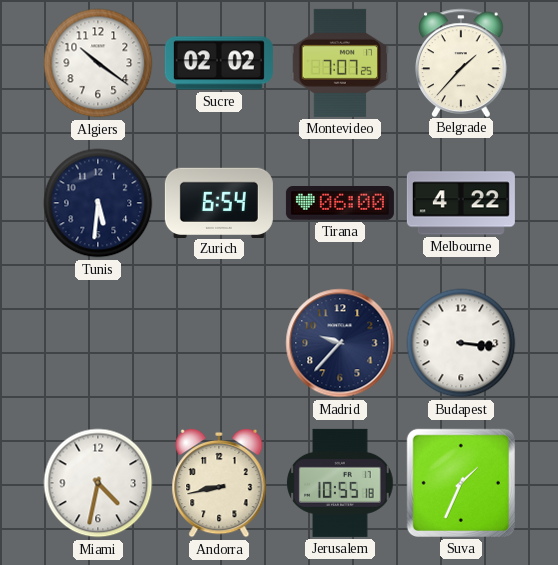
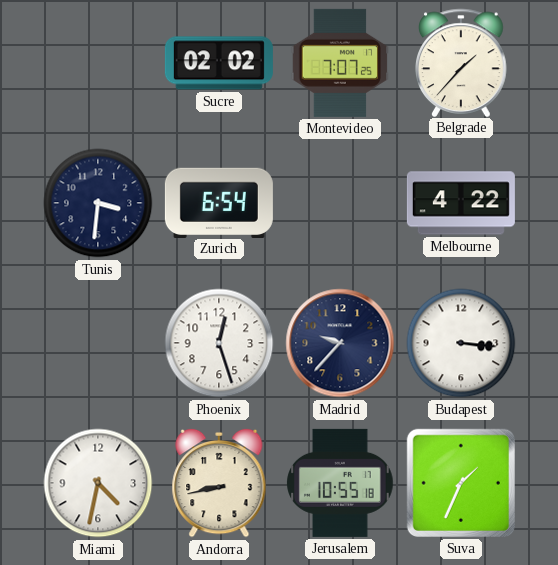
Algiers: 10:21 -> none
Tunis: 5:31 -> 3:31
Tirana: 06:00 -> none
Phoenix: none -> 12:27
